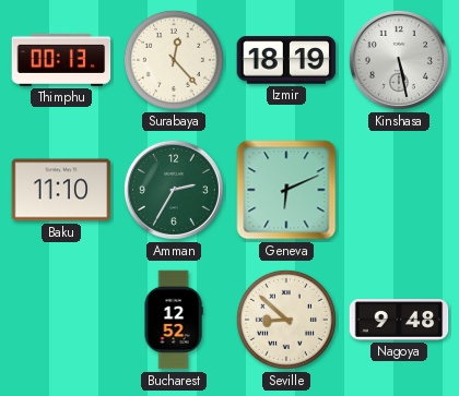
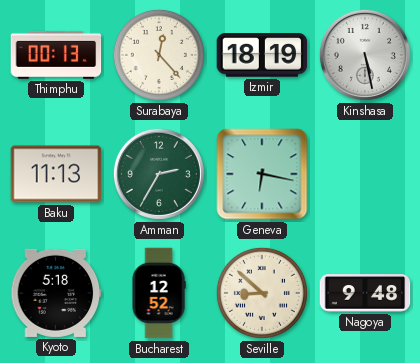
Baku: 11:10 -> 11:13
Geneva: 6:11 -> 6:17
Kyoto: none -> 5:18
